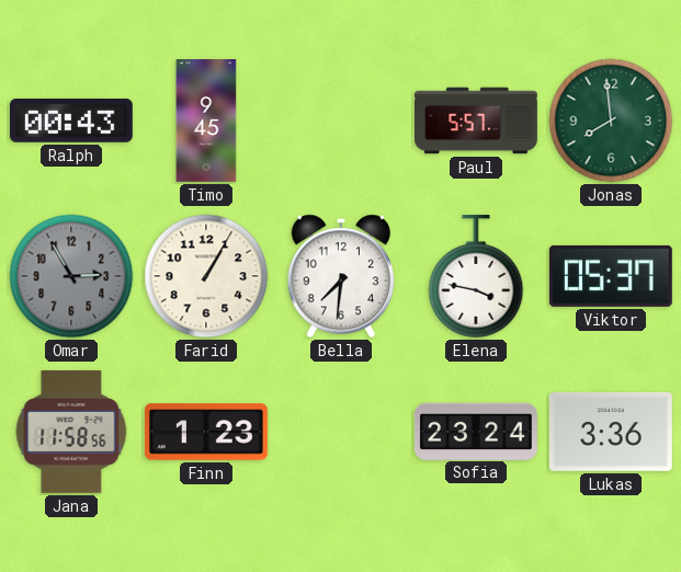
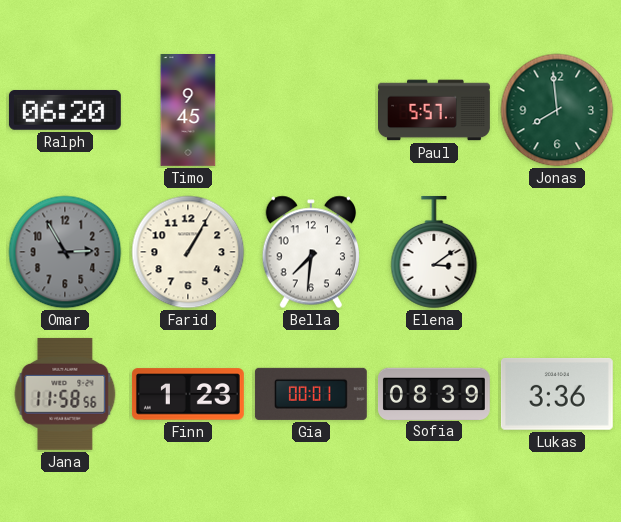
Ralph: 00:43 -> 06:20
Elena: 3:47 -> 3:09
Viktor: 05:37 -> none
Gia: none -> 00:01
Sofia: 23:24 -> 08:39
